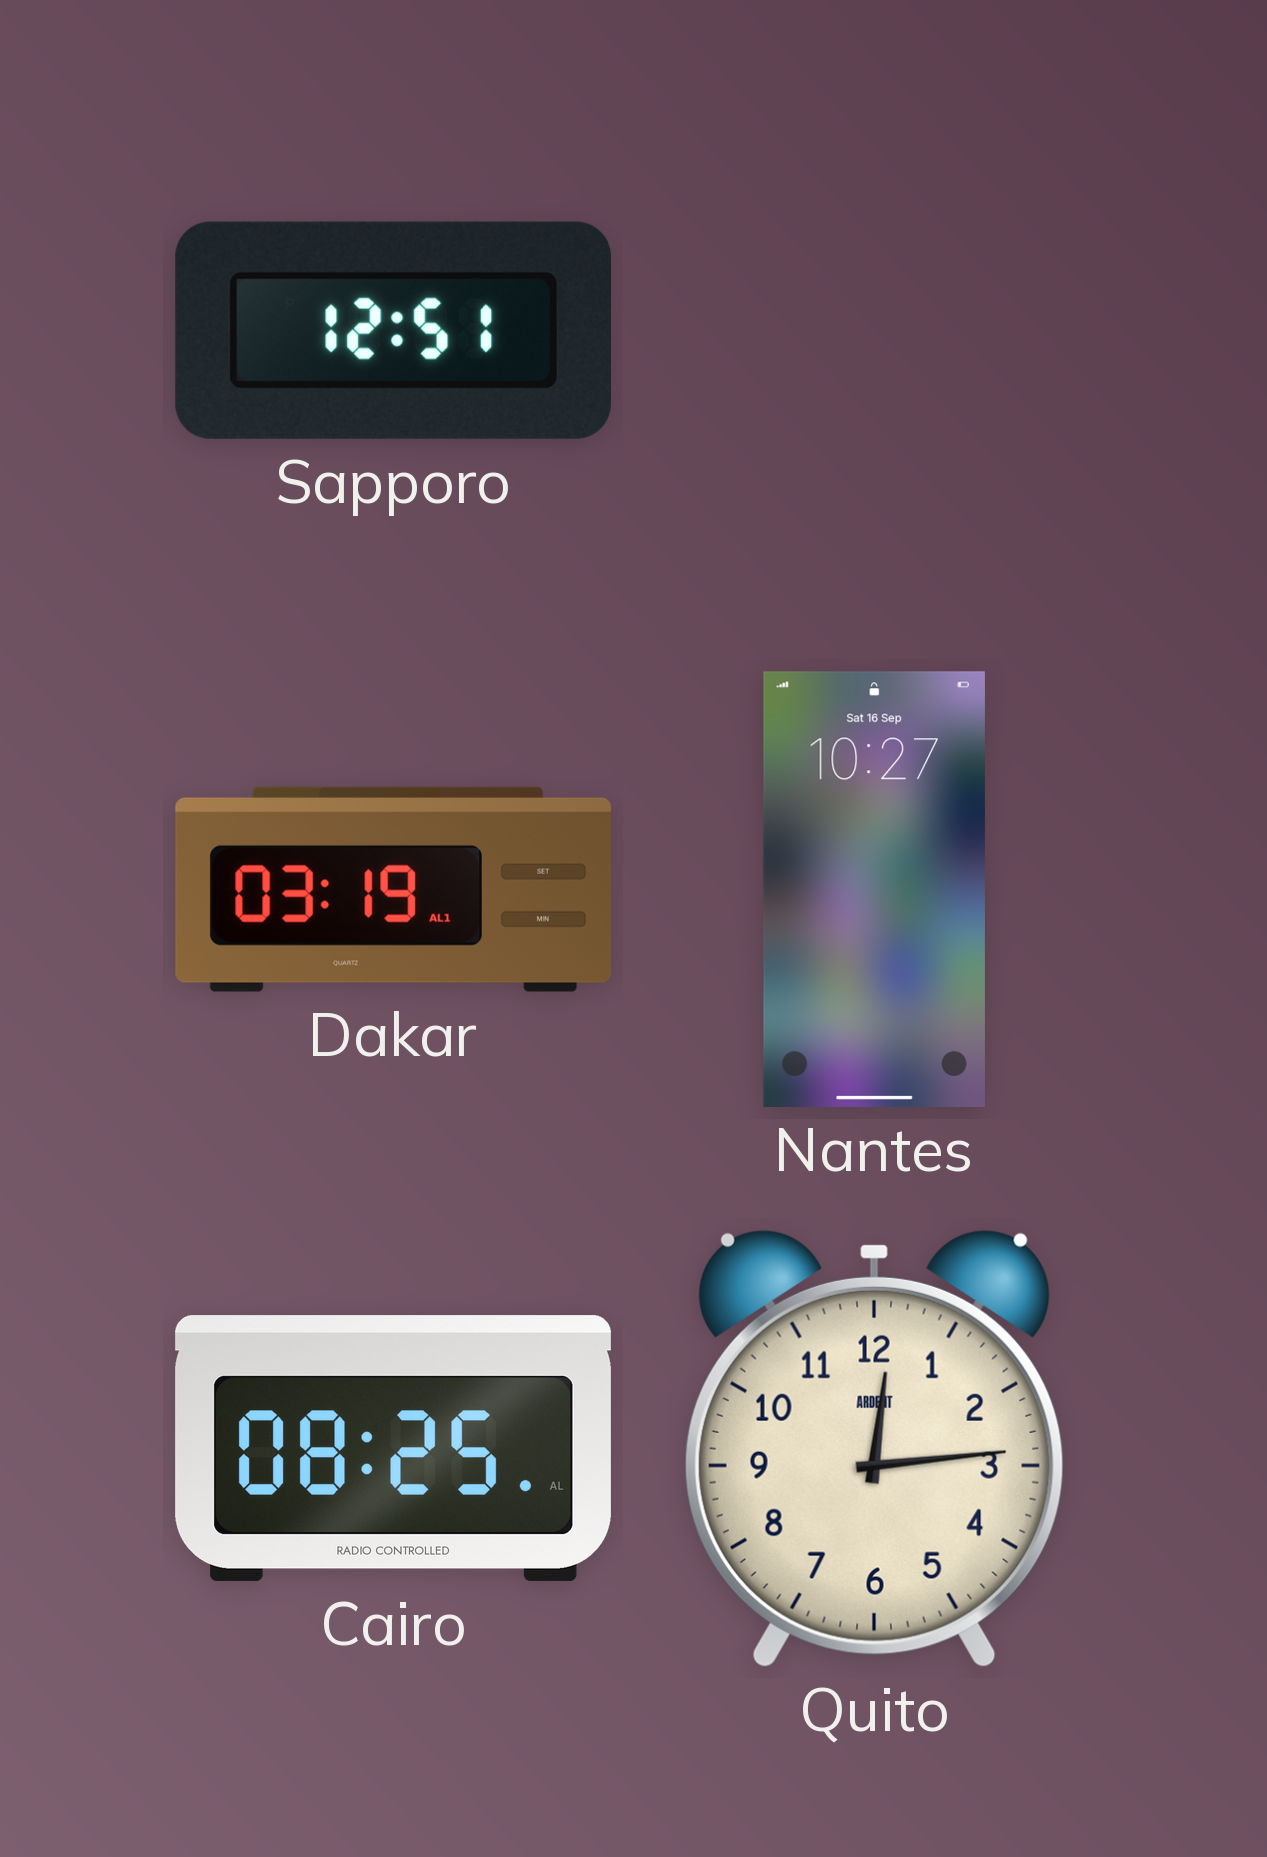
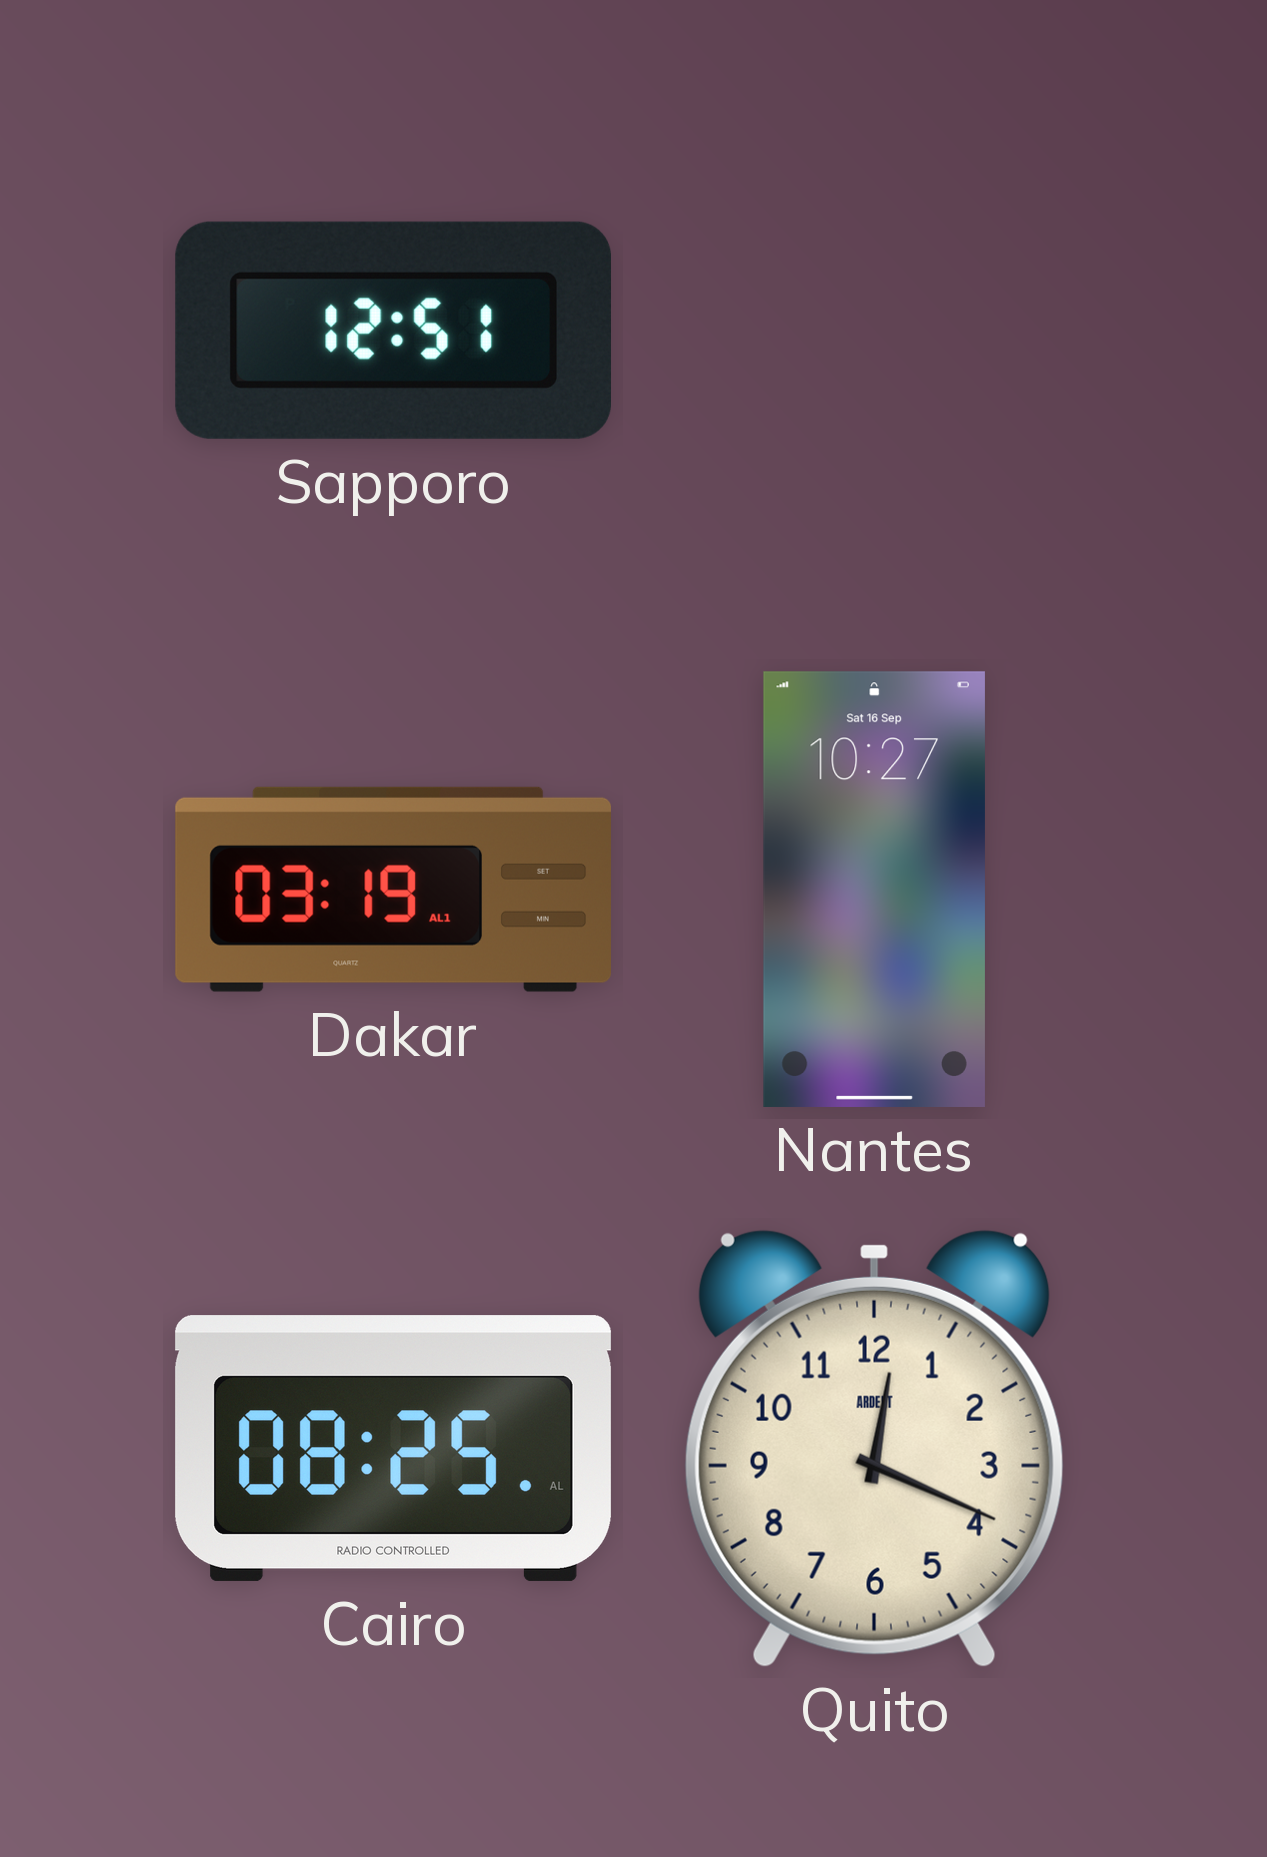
Quito: 12:14 -> 12:19
